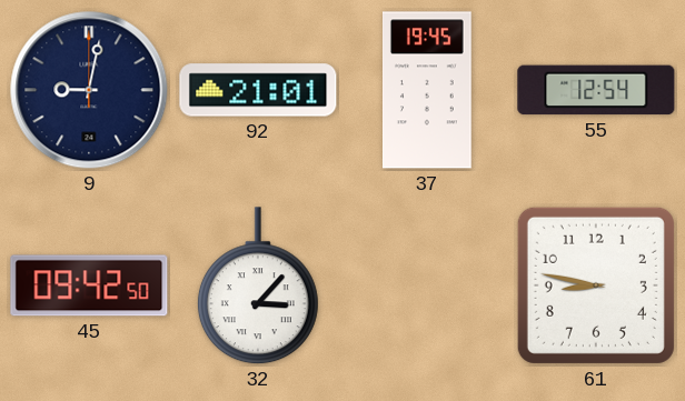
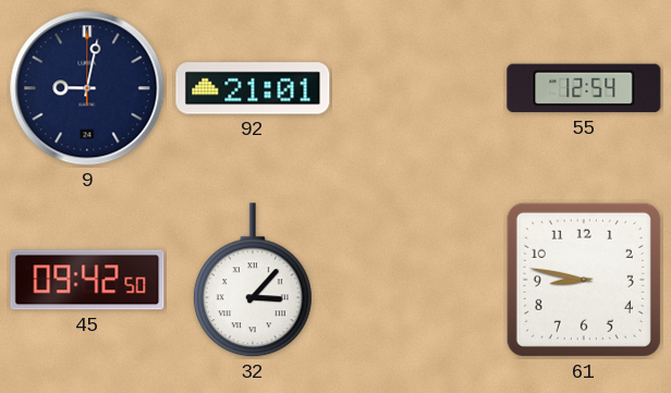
37: 19:45 -> none
